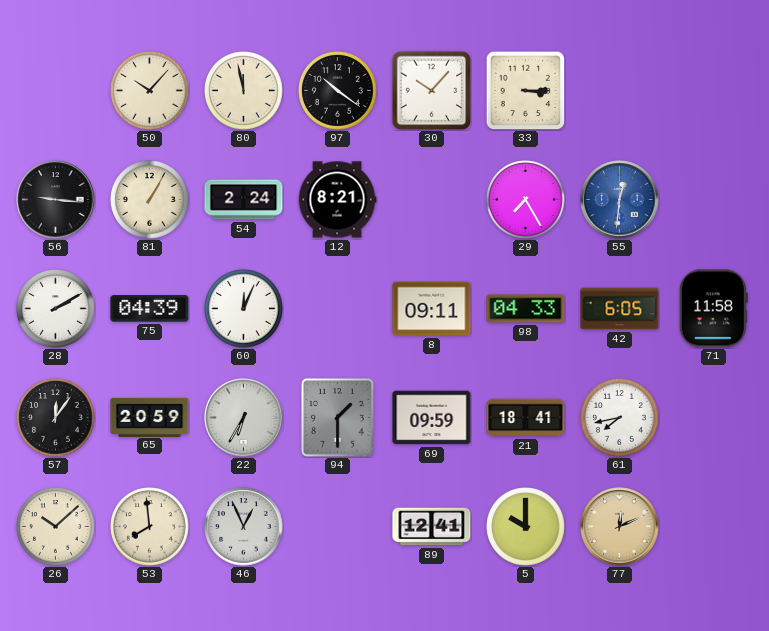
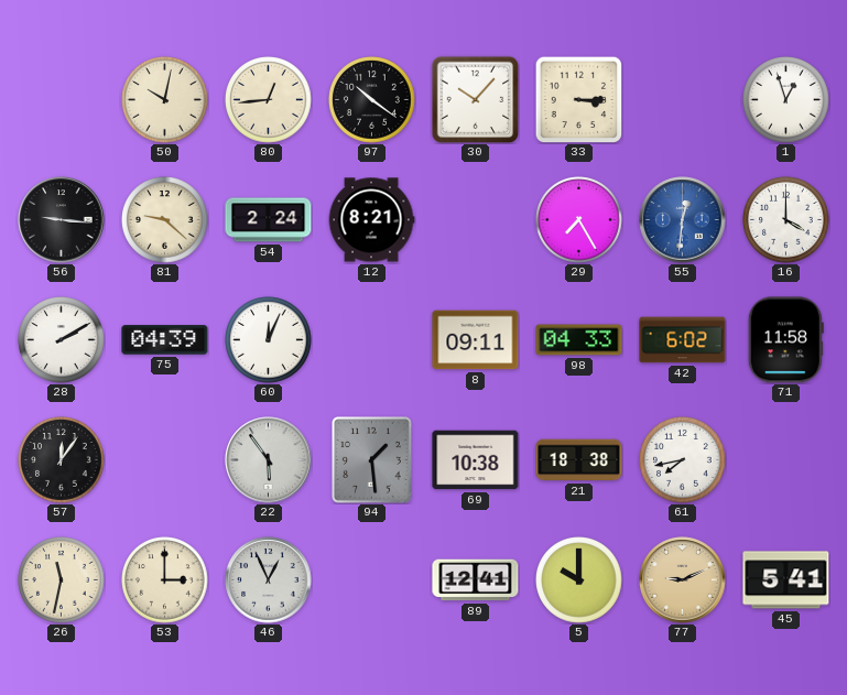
50: 10:07 -> 10:02
80: 11:58 -> 12:44
1: none -> 12:57
81: 1:05 -> 9:22
16: none -> 4:00
42: 6:05 -> 6:02
65: 20:59 -> none
22: 6:35 -> 5:54
94: 1:30 -> 1:29
69: 09:59 -> 10:38
21: 18:41 -> 18:38
26: 10:08 -> 11:32
53: 7:59 -> 3:00
77: 12:11 -> 9:11
45: none -> 5:41
